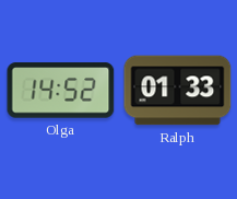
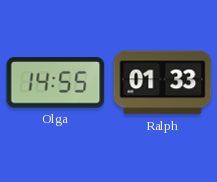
Olga: 14:52 -> 14:55
